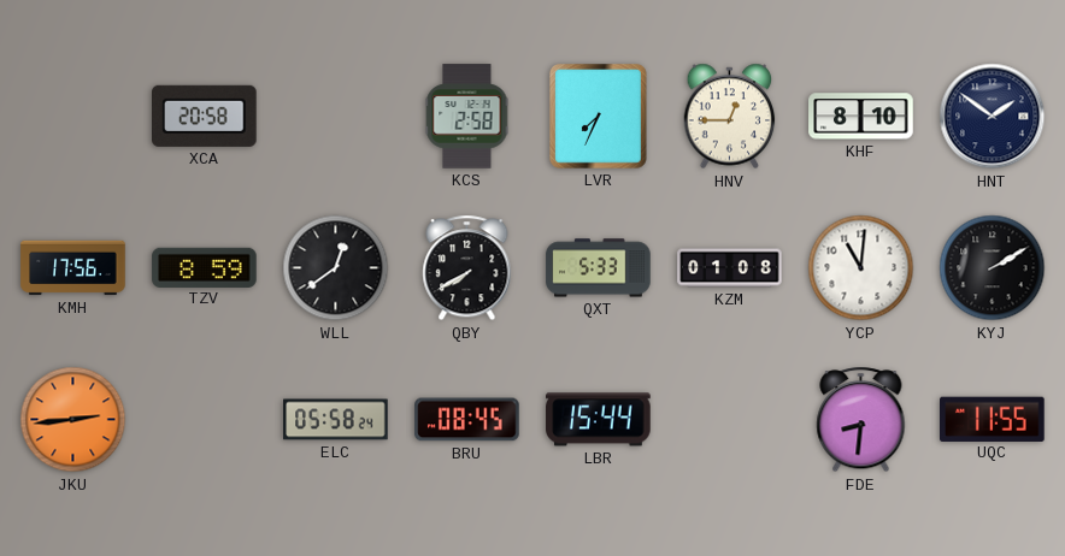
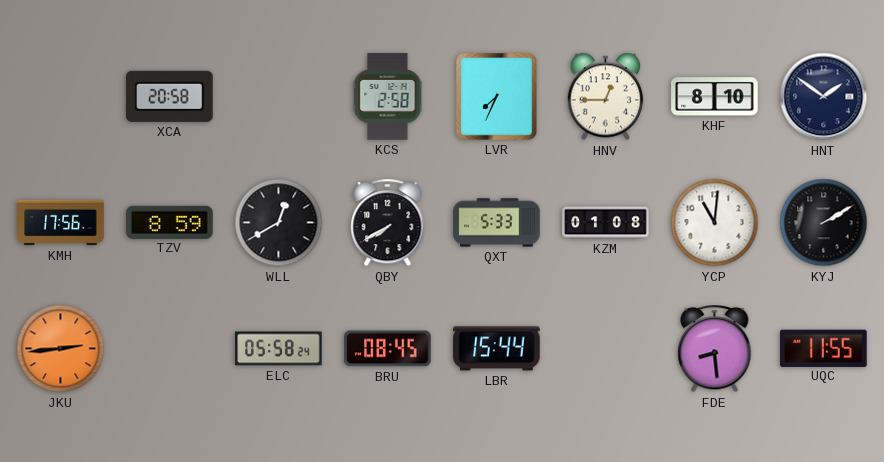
WLL: 12:39 -> 12:40
FDE: 8:31 -> 8:29
